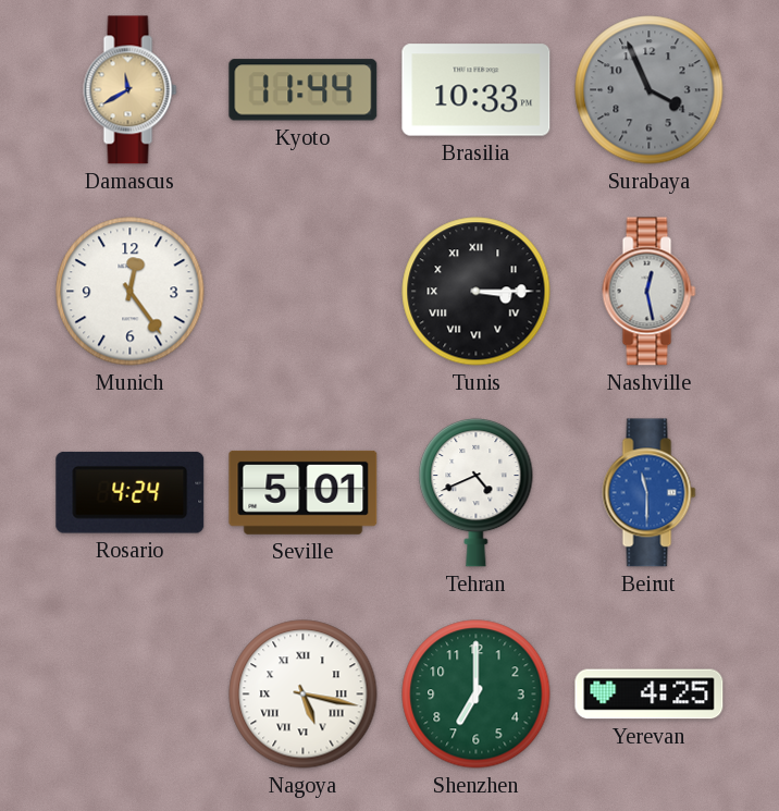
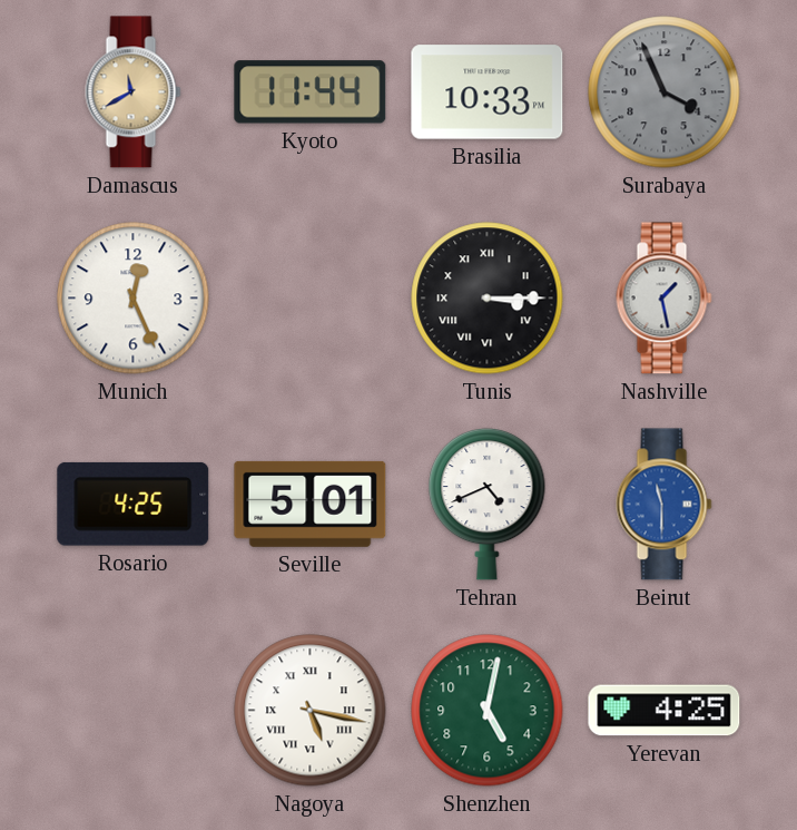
Munich: 12:24 -> 12:26
Nashville: 12:28 -> 1:28
Rosario: 4:24 -> 4:25
Shenzhen: 7:00 -> 5:02
